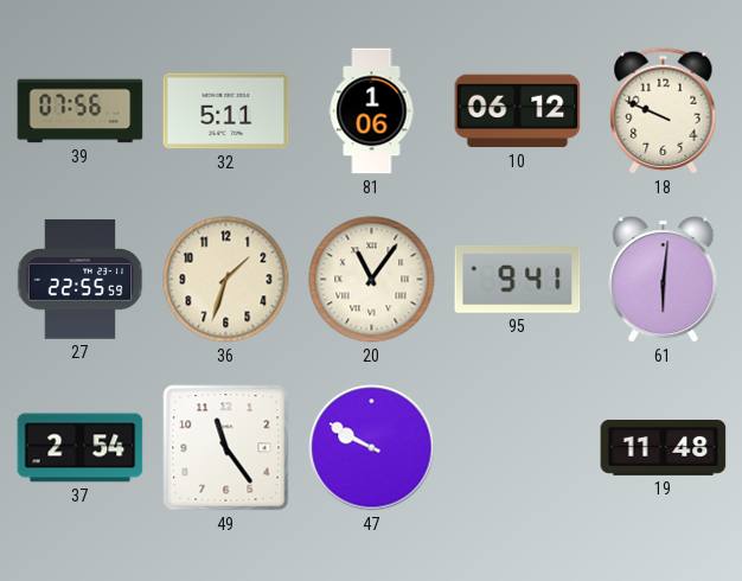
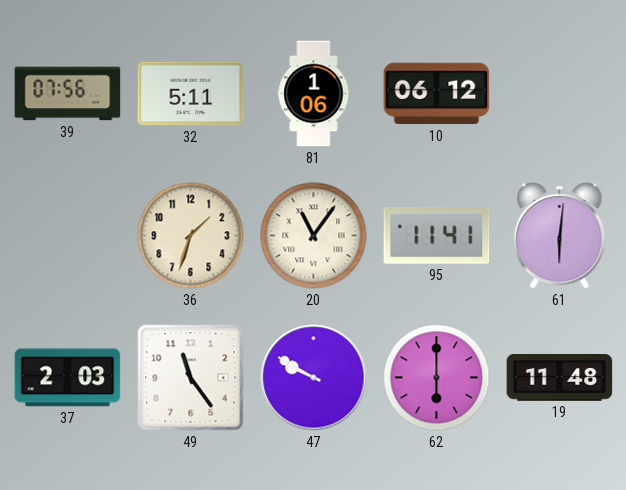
18: 9:49 -> none
27: 22:55 -> none
95: 9:41 -> 11:41
37: 2:54 -> 2:03
62: none -> 6:00
